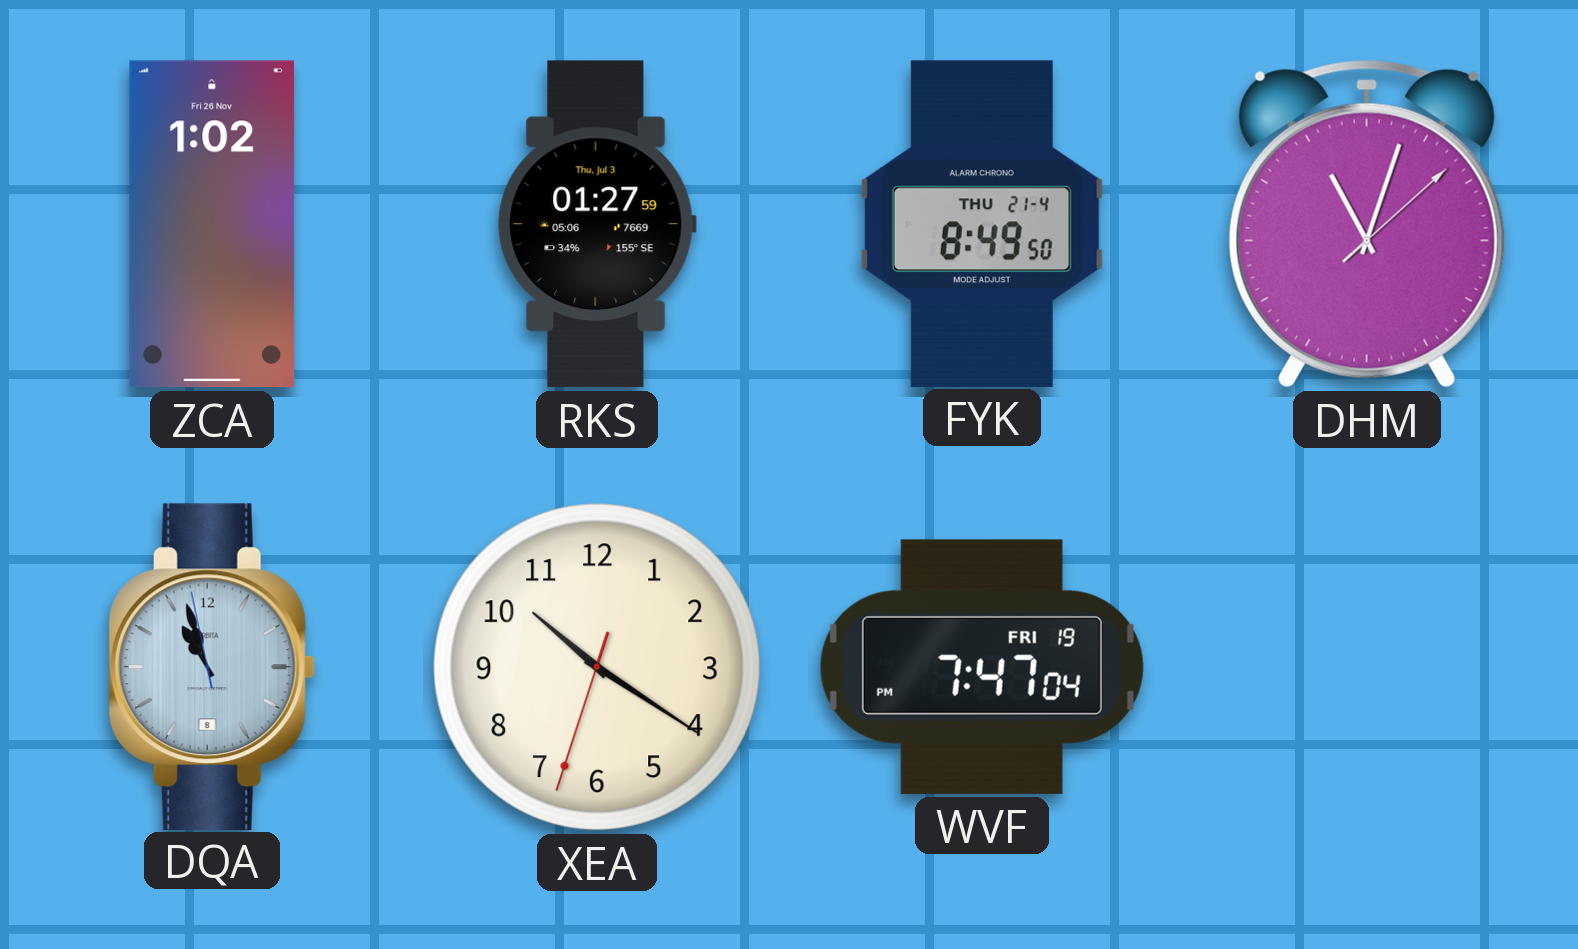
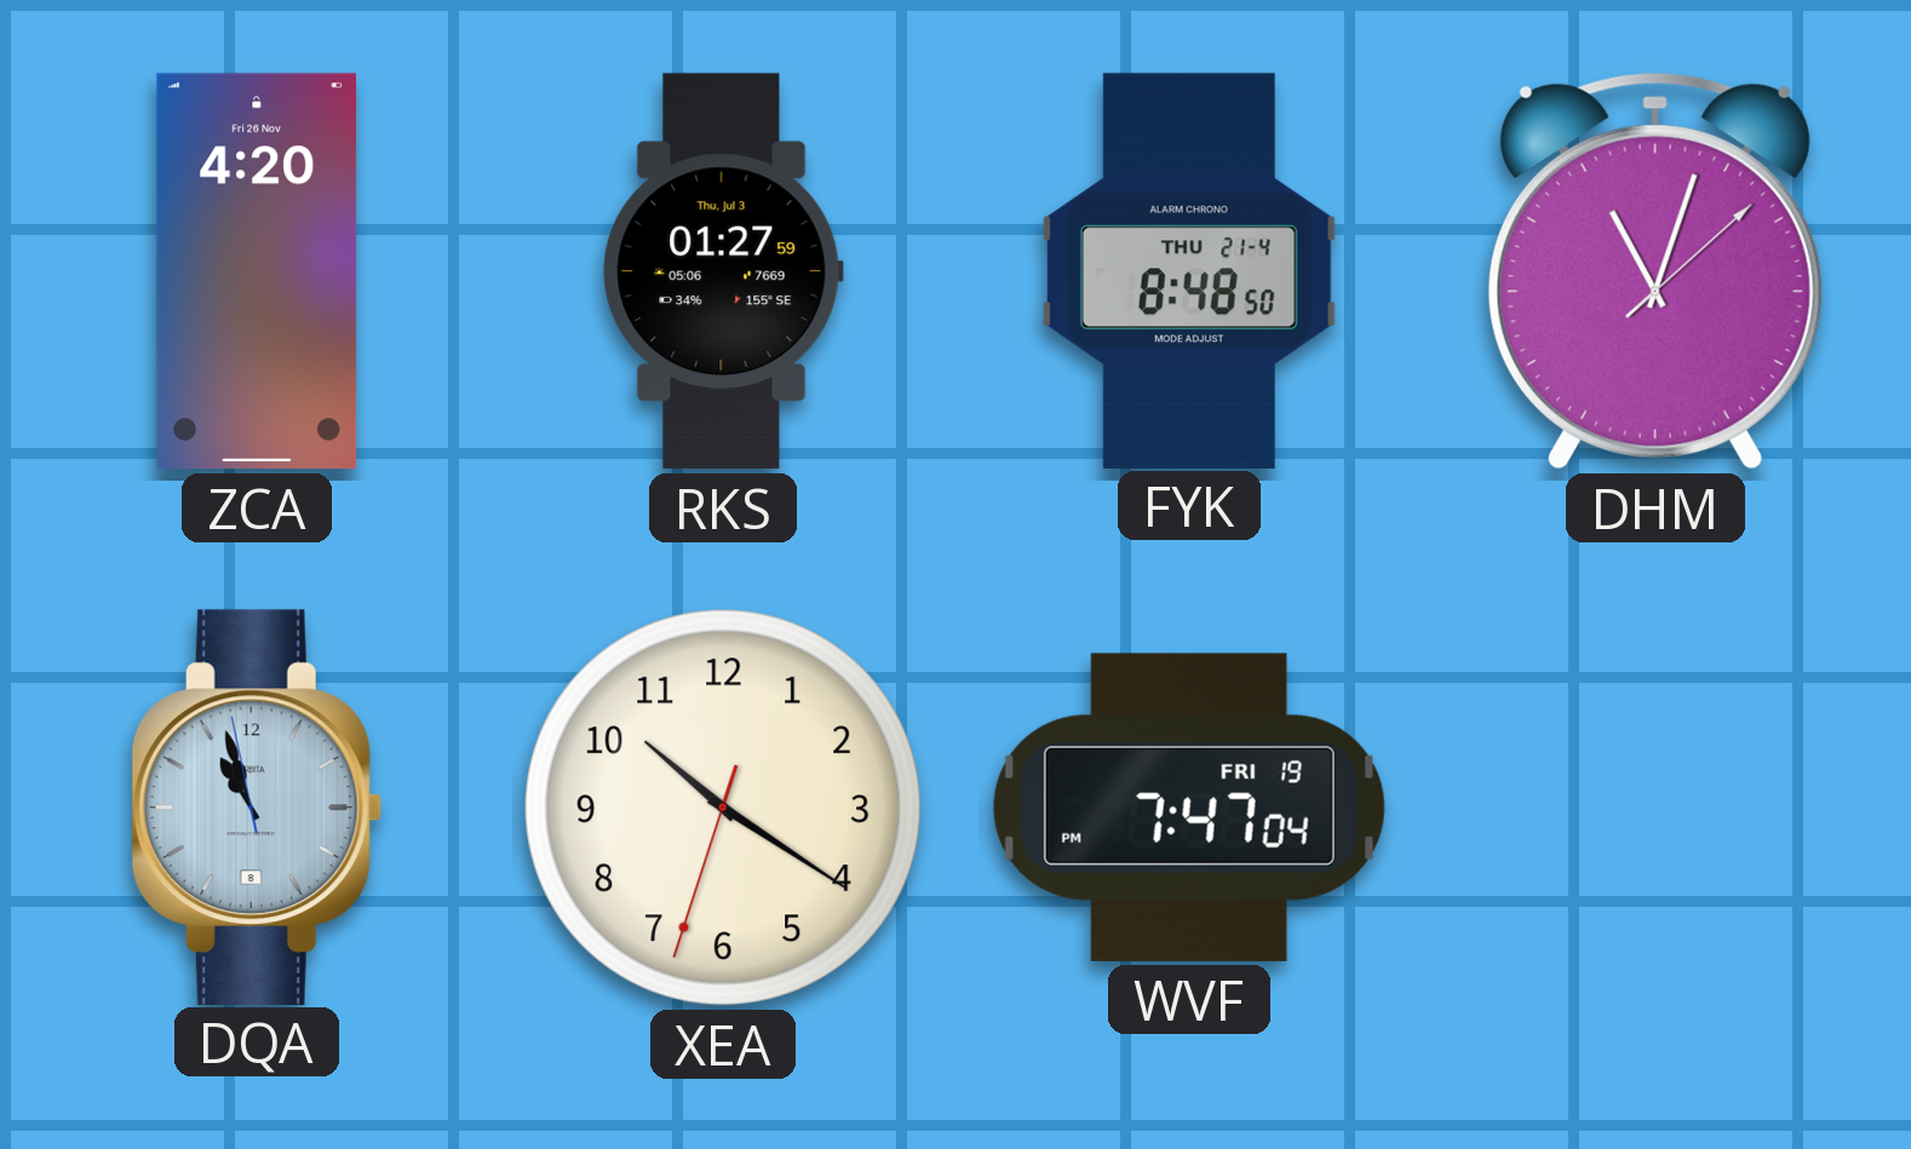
ZCA: 1:02 -> 4:20
FYK: 8:49 -> 8:48
